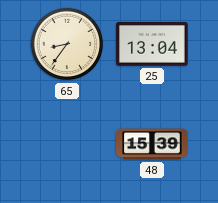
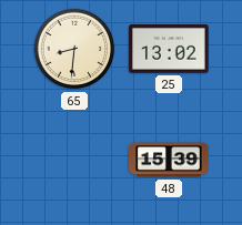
65: 8:36 -> 8:31
25: 13:04 -> 13:02
